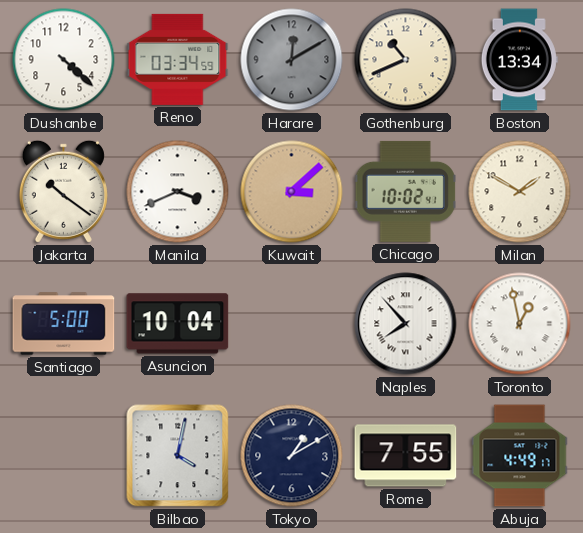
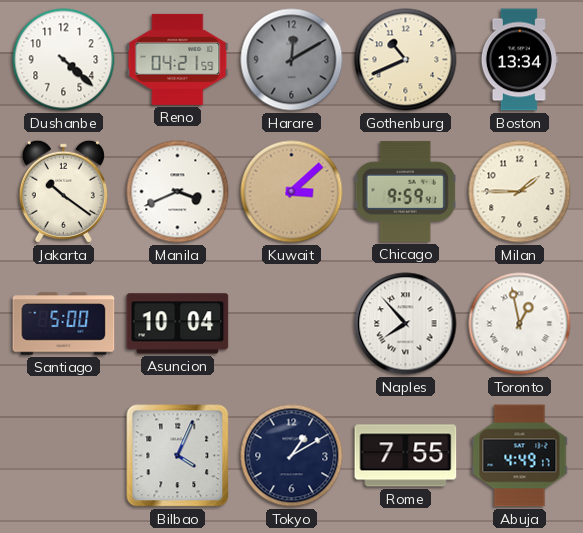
Reno: 03:34 -> 04:21
Chicago: 10:02 -> 9:59
Milan: 1:50 -> 1:45
Bilbao: 4:02 -> 4:04
